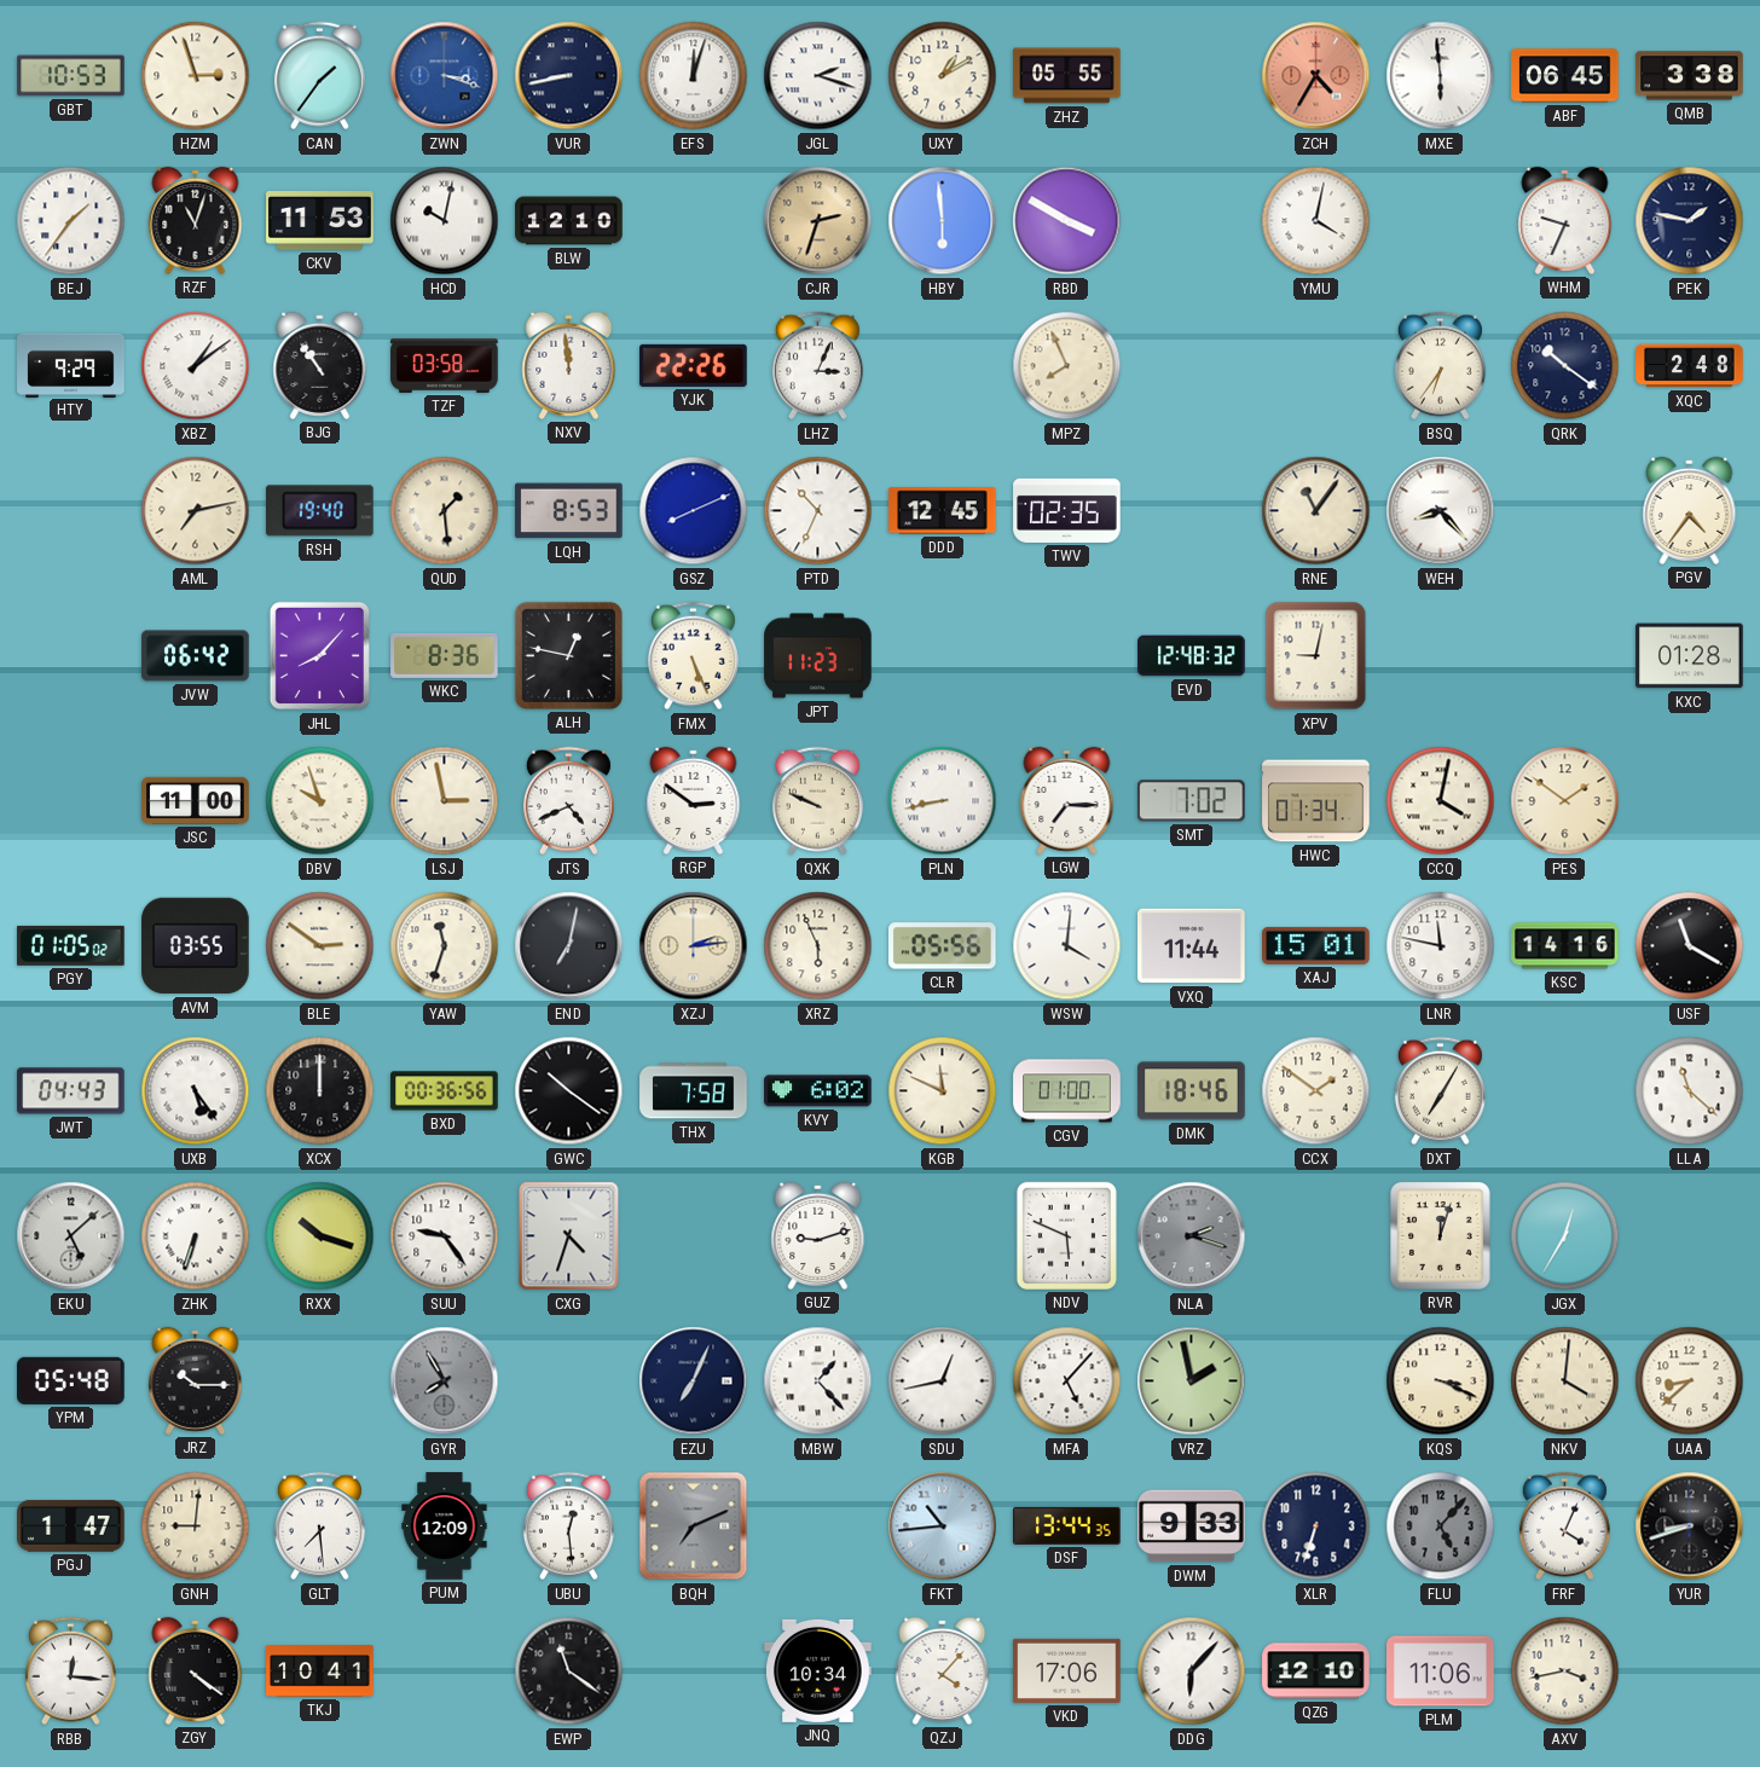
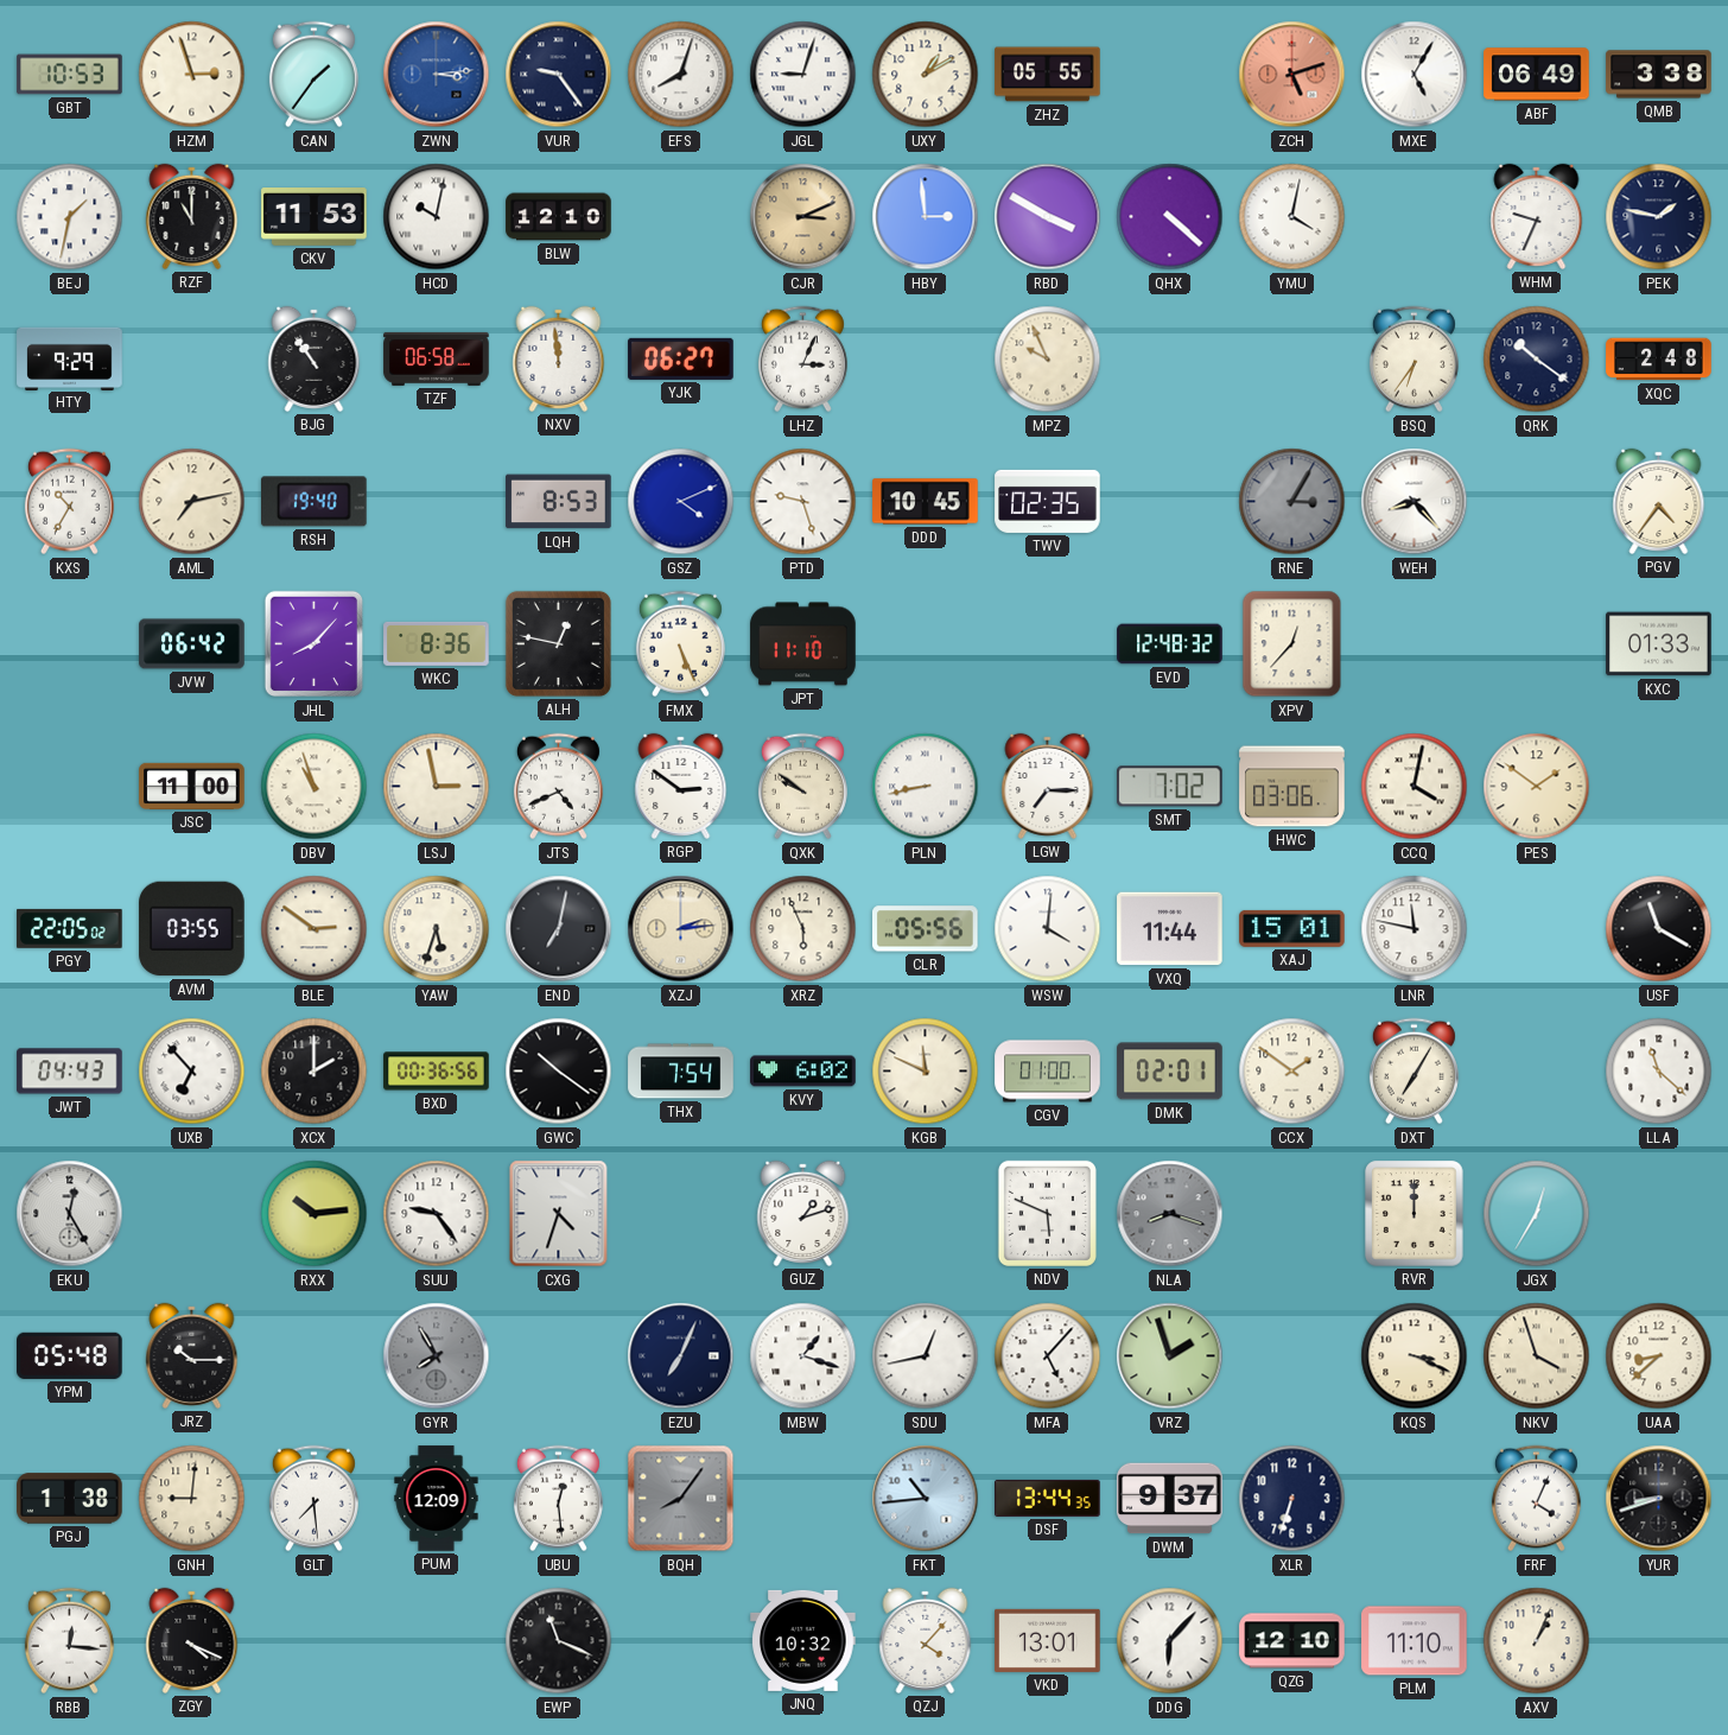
ZWN: 3:18 -> 3:14
VUR: 8:43 -> 9:24
EFS: 12:03 -> 8:03
JGL: 2:18 -> 9:03
ZCH: 4:35 -> 5:12
MXE: 5:59 -> 5:05
ABF: 06:45 -> 06:49
BEJ: 1:36 -> 1:32
RZF: 11:03 -> 11:00
CJR: 2:33 -> 3:11
HBY: 5:59 -> 2:59
QHX: none -> 4:22
XBZ: 1:09 -> none
TZF: 03:58 -> 06:58
YJK: 22:26 -> 06:27
MPZ: 7:56 -> 9:56
KXS: none -> 10:35
QUD: 1:29 -> none
GSZ: 8:11 -> 4:11
PTD: 10:34 -> 9:27
DDD: 12:45 -> 10:45
RNE: 11:06 -> 3:05
RNE dial: cream -> grey
JPT: 11:23 -> 11:10
XPV: 9:02 -> 12:37
KXC: 01:28 -> 01:33
DBV: 9:57 -> 10:57
QXK: 9:49 -> 9:51
HWC: 01:34 -> 03:06
PGY: 01:05 -> 22:05
YAW: 11:33 -> 5:33
KSC: 14:16 -> none
UXB: 5:24 -> 6:53
XCX: 12:00 -> 2:00
THX: 7:58 -> 7:54
DMK: 18:46 -> 02:01
EKU: 5:08 -> 12:25
ZHK: 6:33 -> none
RXX: 10:18 -> 10:14
GUZ: 9:12 -> 1:12
NLA: 2:18 -> 8:18
RVR: 12:03 -> 12:00
MBW: 1:23 -> 1:18
VRZ: 1:58 -> 1:57
NKV: 4:01 -> 3:57
PGJ: 1:47 -> 1:38
BQH: 7:11 -> 8:06
DWM: 9:33 -> 9:37
FLU: 5:07 -> none
ZGY: 4:21 -> 4:19
TKJ: 10:41 -> none
EWP: 11:21 -> 11:19
JNQ: 10:34 -> 10:32
VKD: 17:06 -> 13:01
PLM: 11:06 -> 11:10
AXV: 3:43 -> 1:04
